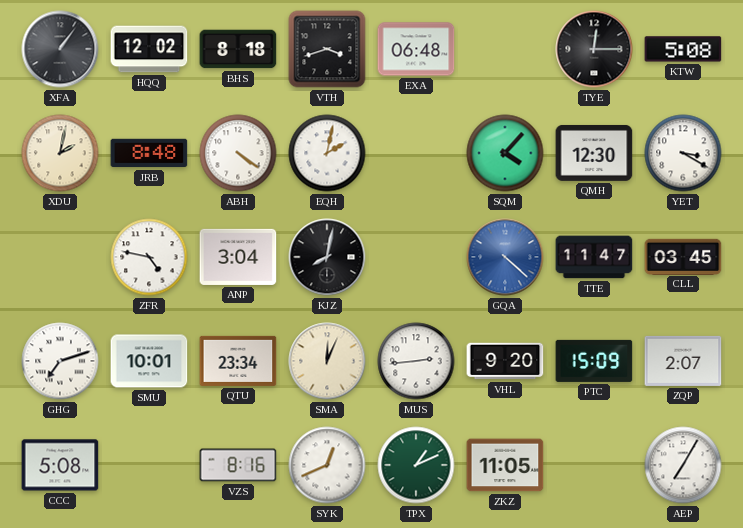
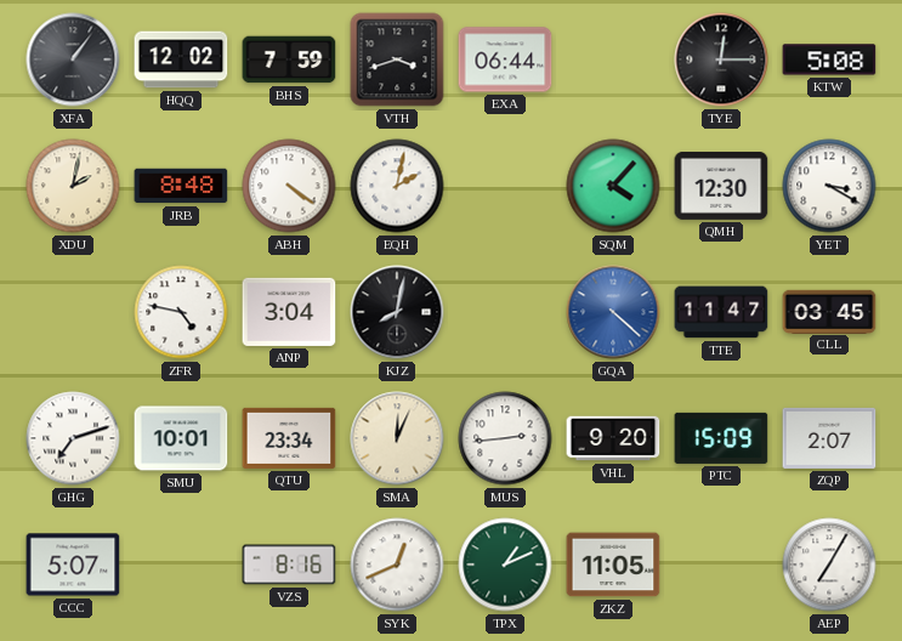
BHS: 8:18 -> 7:59
EXA: 06:48 -> 06:44
CCC: 5:08 -> 5:07
